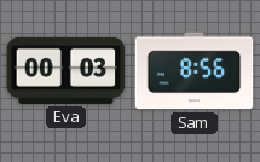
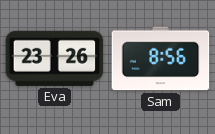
Eva: 00:03 -> 23:26
